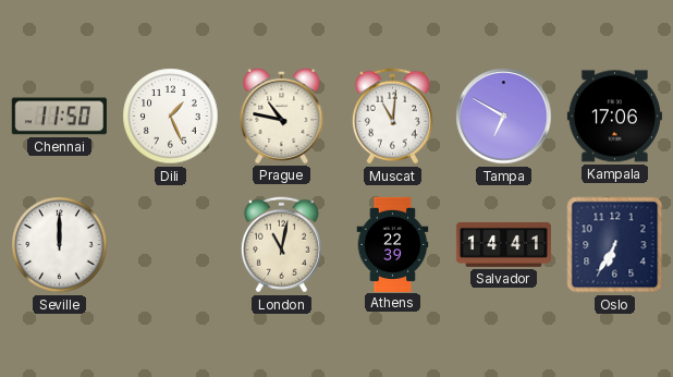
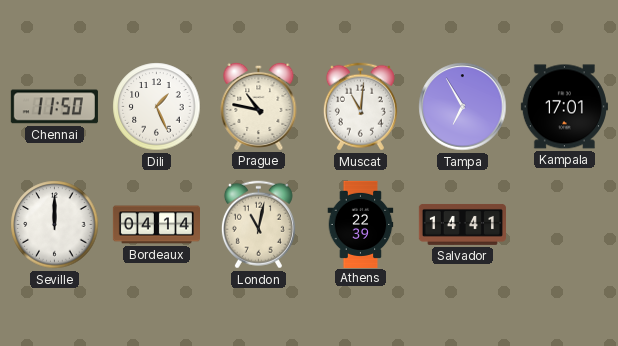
Tampa: 6:50 -> 6:55
Kampala: 17:06 -> 17:01
Bordeaux: none -> 04:14
Oslo: 6:35 -> none
